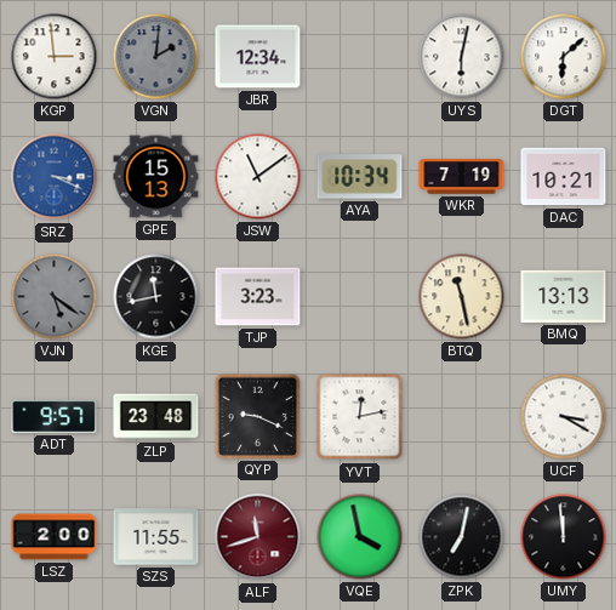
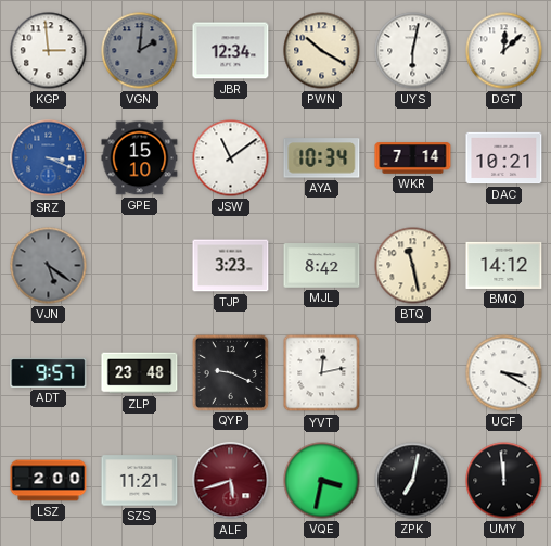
PWN: none -> 10:20
DGT: 6:08 -> 12:08
GPE: 15:13 -> 15:10
WKR: 7:19 -> 7:14
KGE: 11:43 -> none
MJL: none -> 8:42
BMQ: 13:13 -> 14:12
SZS: 11:55 -> 11:21
ALF: 11:42 -> 5:42
VQE: 3:58 -> 3:32
